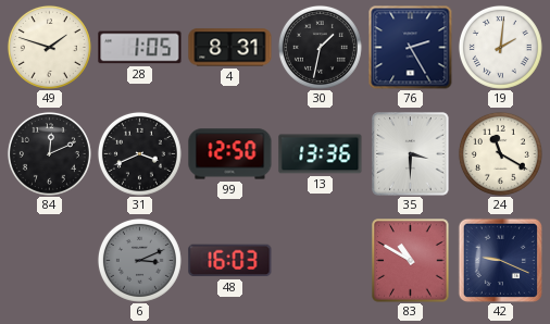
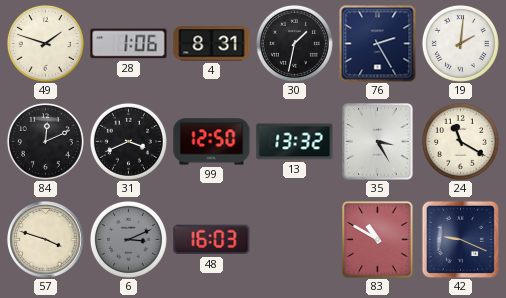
28: 1:05 -> 1:06
13: 13:36 -> 13:32
35: 3:30 -> 3:25
57: none -> 3:48
